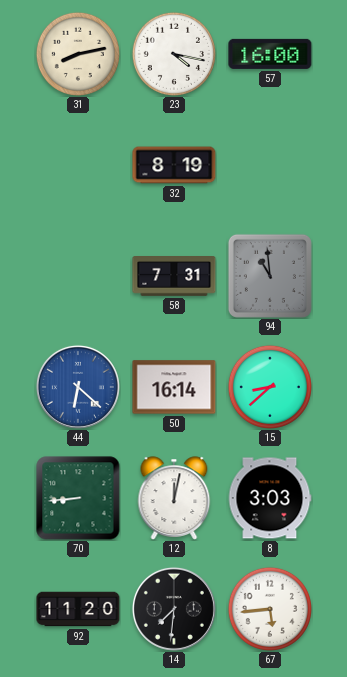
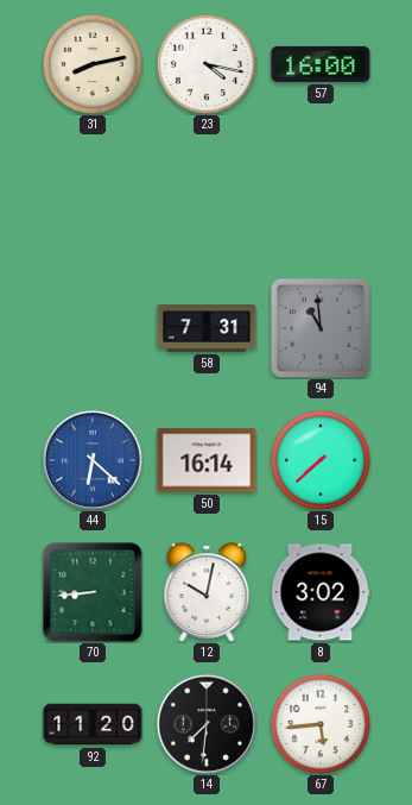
32: 8:19 -> none
15: 8:38 -> 7:38
12: 12:02 -> 10:02
8: 3:03 -> 3:02
